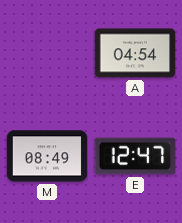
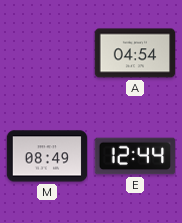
E: 12:47 -> 12:44
